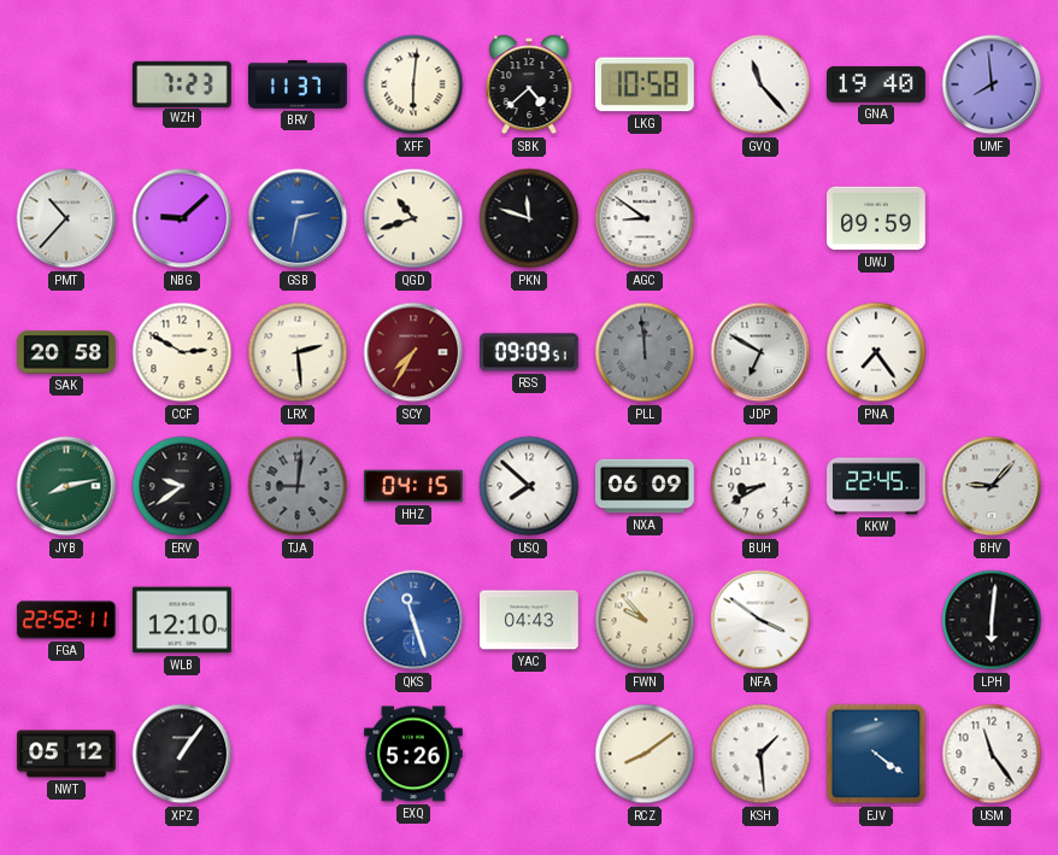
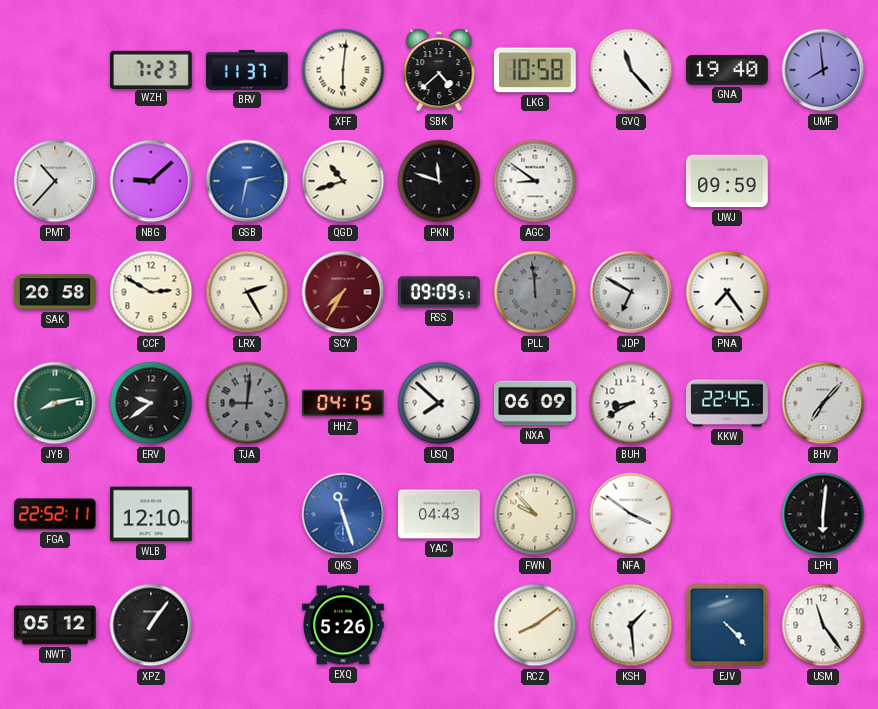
LRX: 2:29 -> 2:25
BHV: 9:07 -> 7:07
EJV: 4:21 -> 4:23
